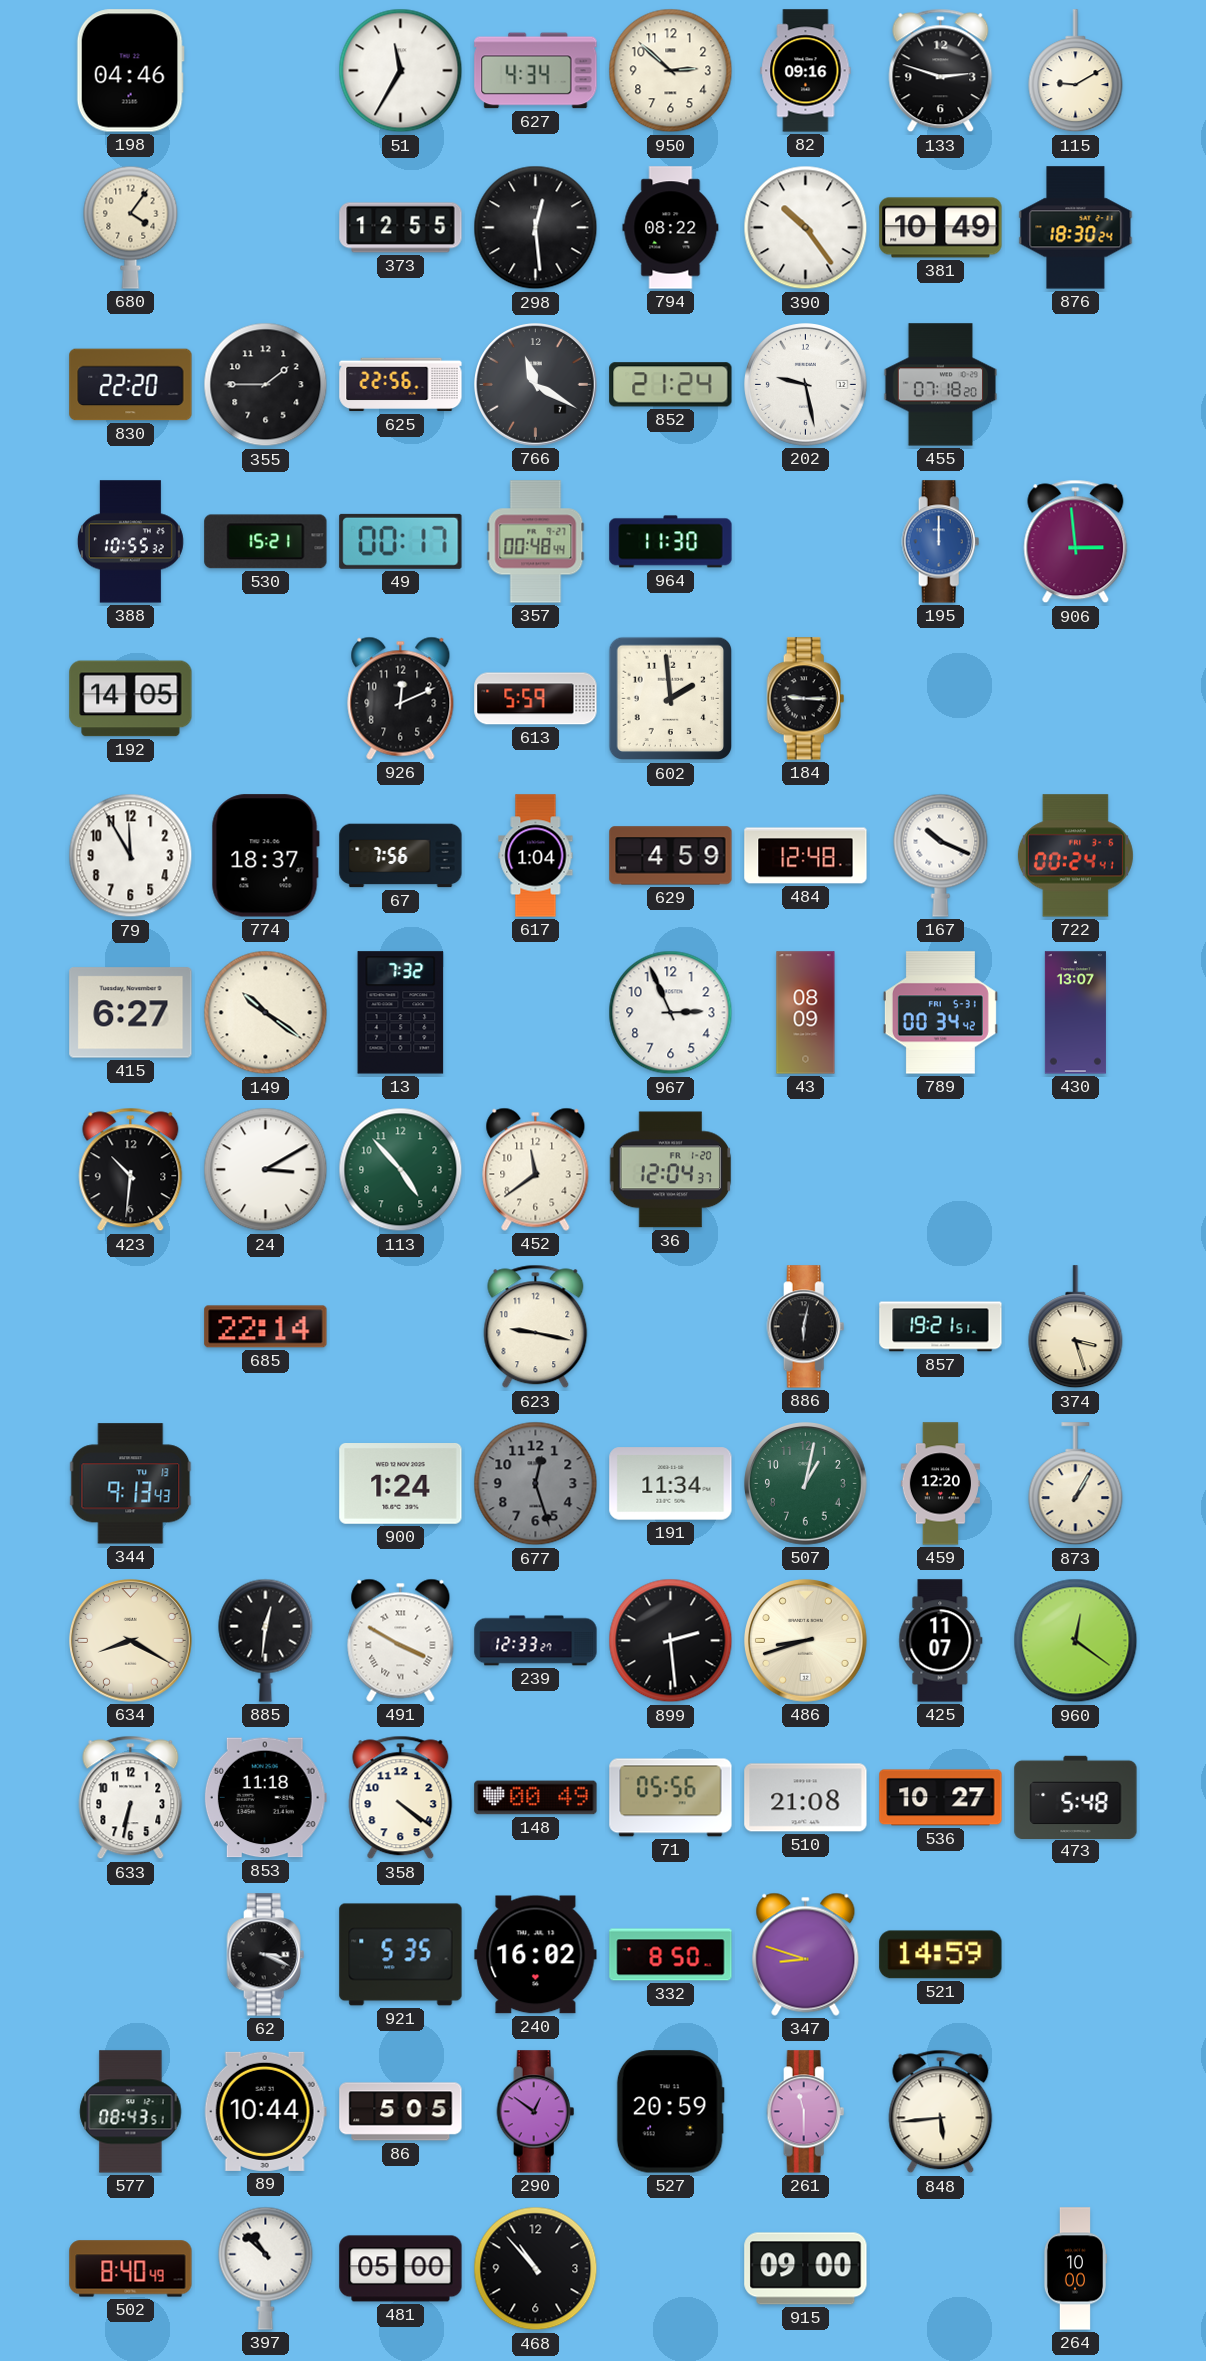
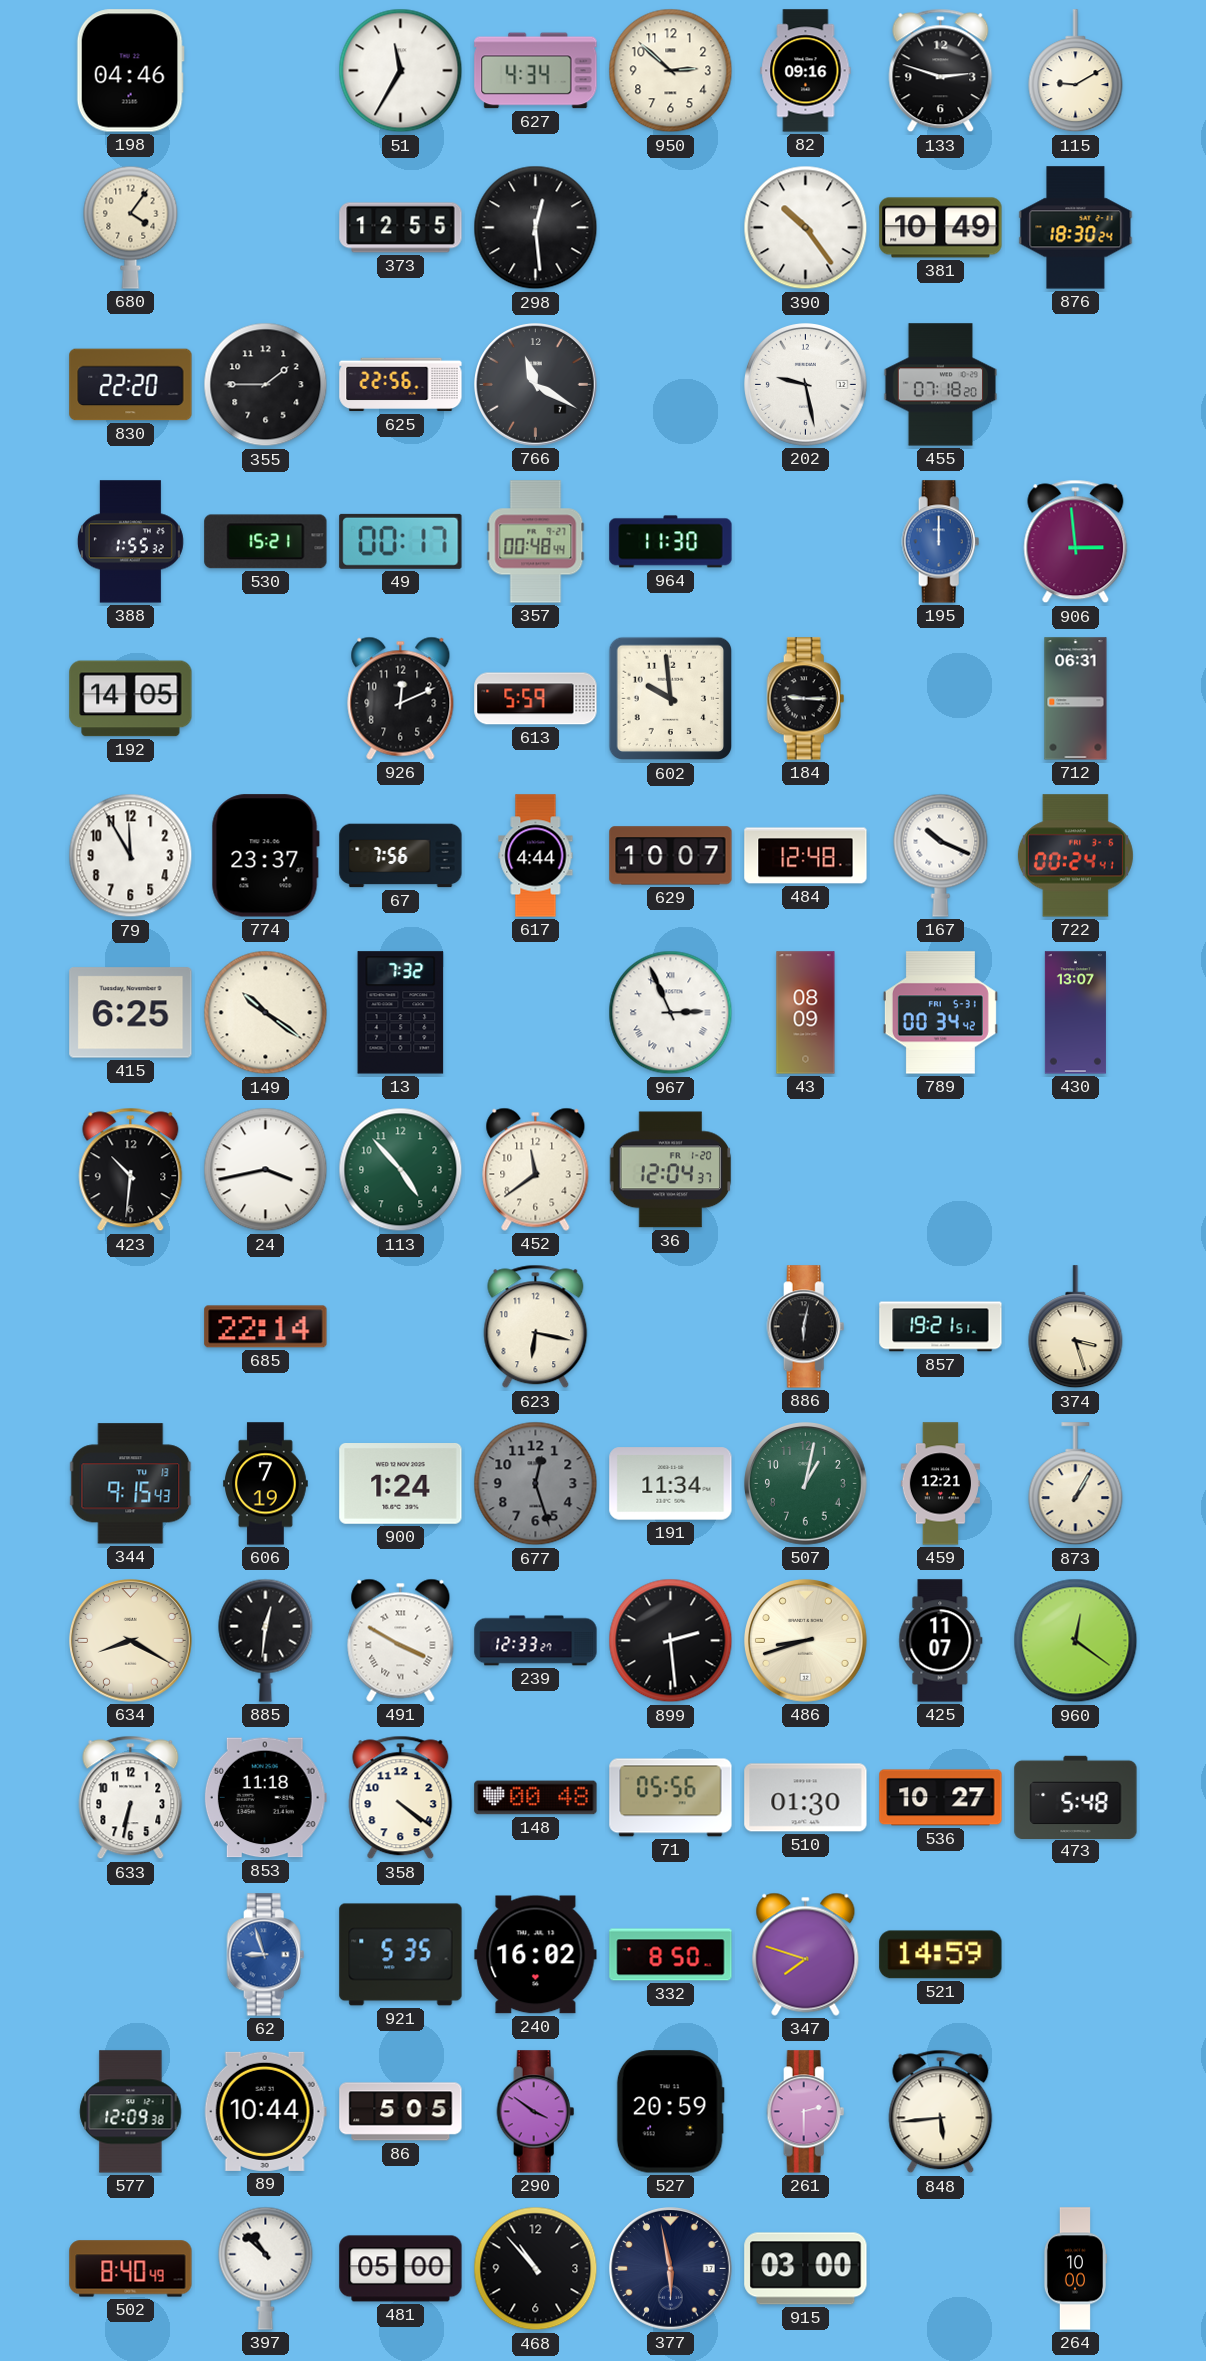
794: 08:22 -> none
852: 21:24 -> none
388: 10:55 -> 1:55
602: 1:59 -> 9:59
712: none -> 06:31
774: 18:37 -> 23:37
617: 1:04 -> 4:44
629: 4:59 -> 10:07
415: 6:27 -> 6:25
967 numerals: Arabic -> Roman
24: 3:10 -> 3:43
623: 9:17 -> 6:17
344: 9:13 -> 9:15
606: none -> 7:19
459: 12:20 -> 12:21
148: 00:49 -> 00:48
510: 21:08 -> 01:30
62: 3:19 -> 8:57
62 dial: black -> blue
347: 8:48 -> 7:48
577: 08:43 -> 12:09
290: 12:51 -> 3:51
261: 11:30 -> 2:30
377: none -> 5:58
915: 09:00 -> 03:00
